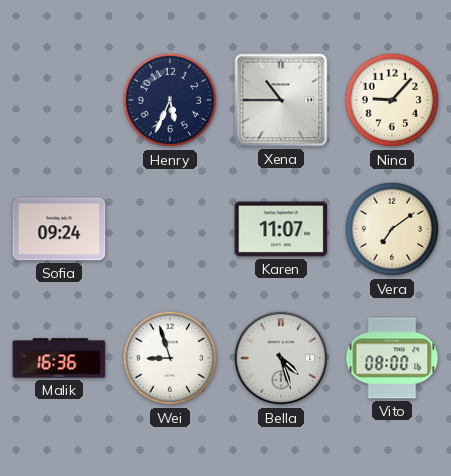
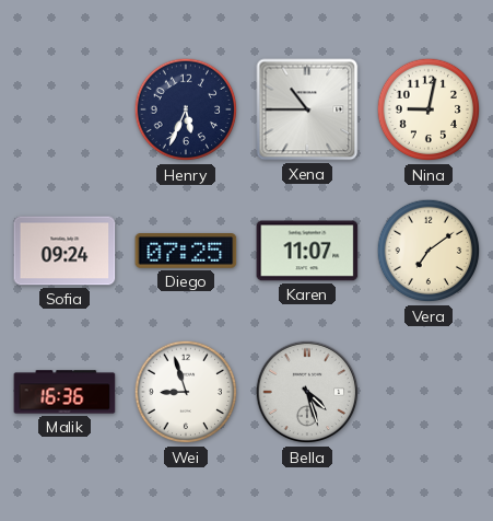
Nina: 9:07 -> 9:02
Diego: none -> 07:25
Vito: 08:00 -> none
